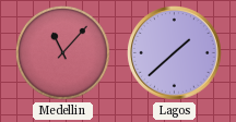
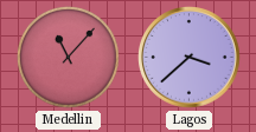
Lagos: 1:38 -> 3:38
